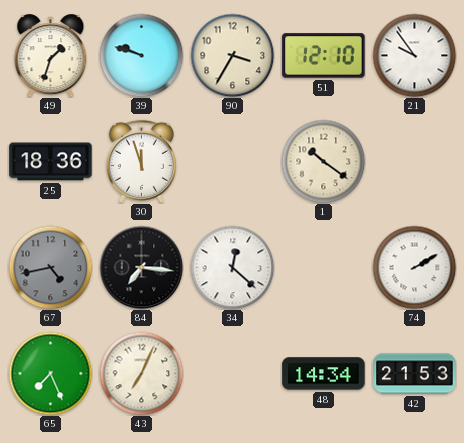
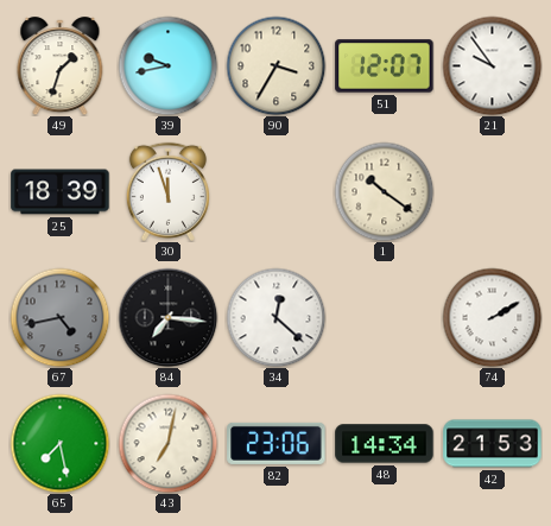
39: 9:48 -> 9:43
51: 12:10 -> 12:07
25: 18:36 -> 18:39
65: 7:26 -> 7:28
43: 7:04 -> 7:02
82: none -> 23:06
